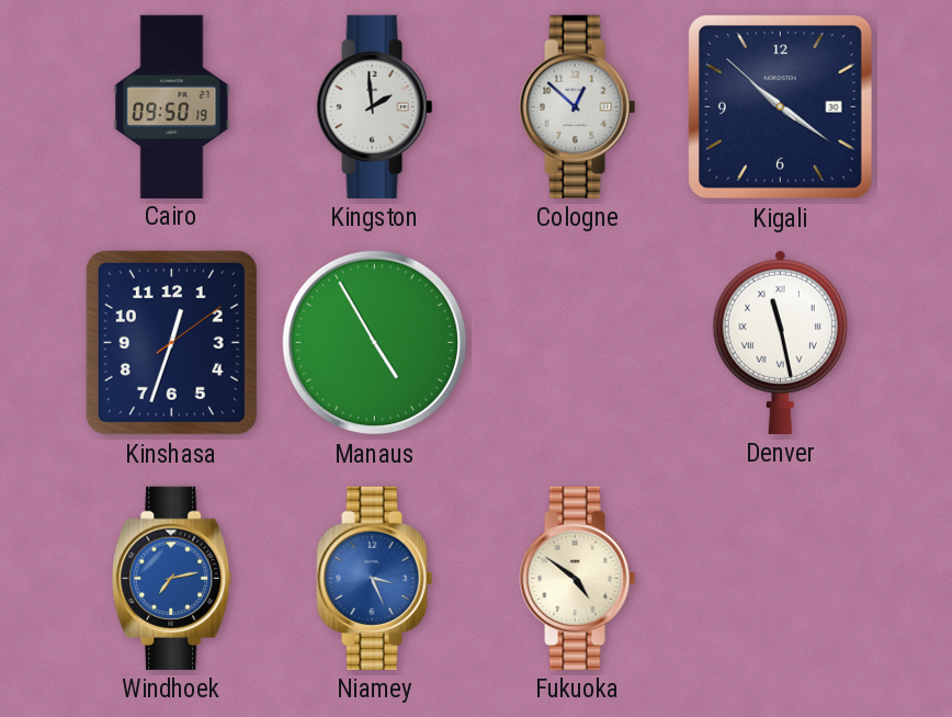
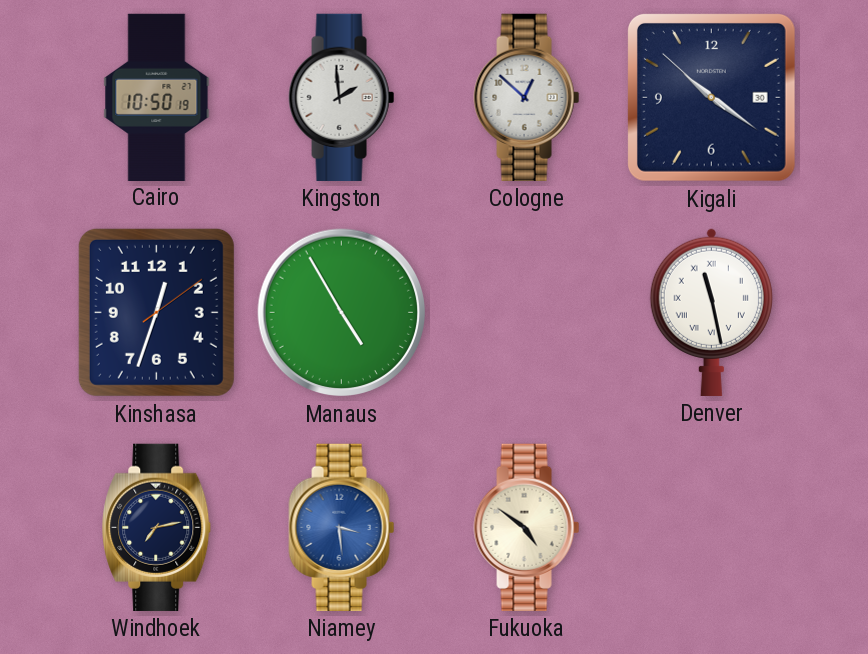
Cairo: 09:50 -> 10:50
Windhoek dial: blue -> navy
Niamey: 3:26 -> 3:29
